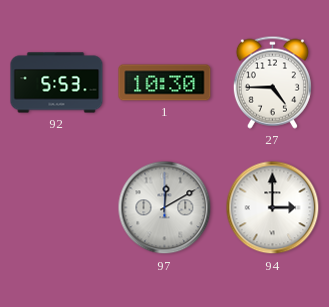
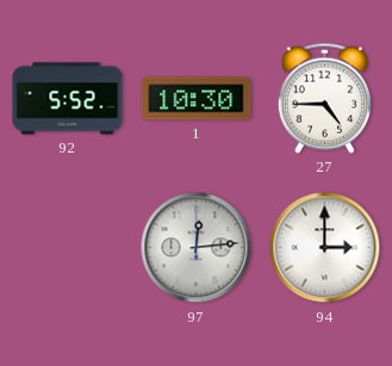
92: 5:53 -> 5:52
97: 12:10 -> 12:14
